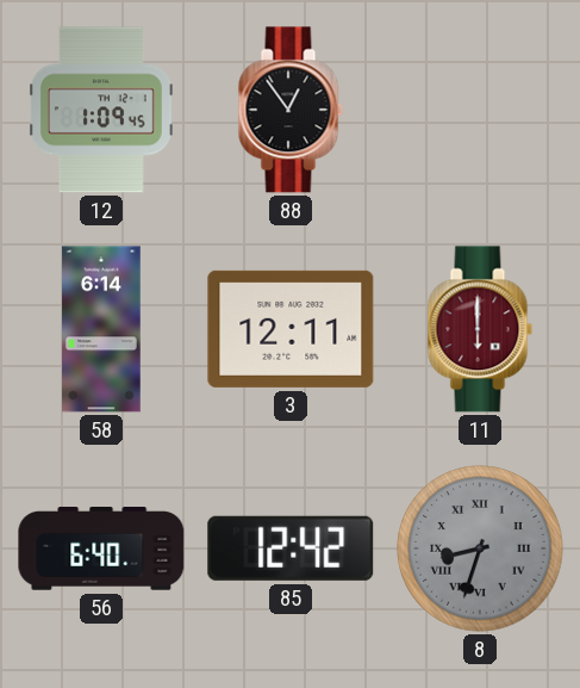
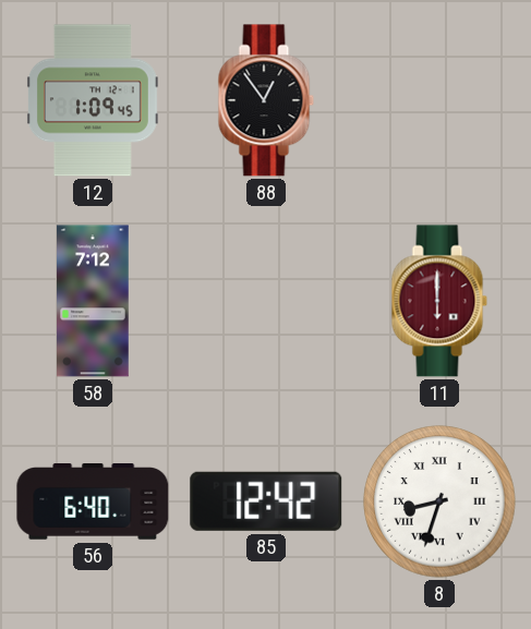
58: 6:14 -> 7:12
3: 12:11 -> none
8 dial: grey -> white
